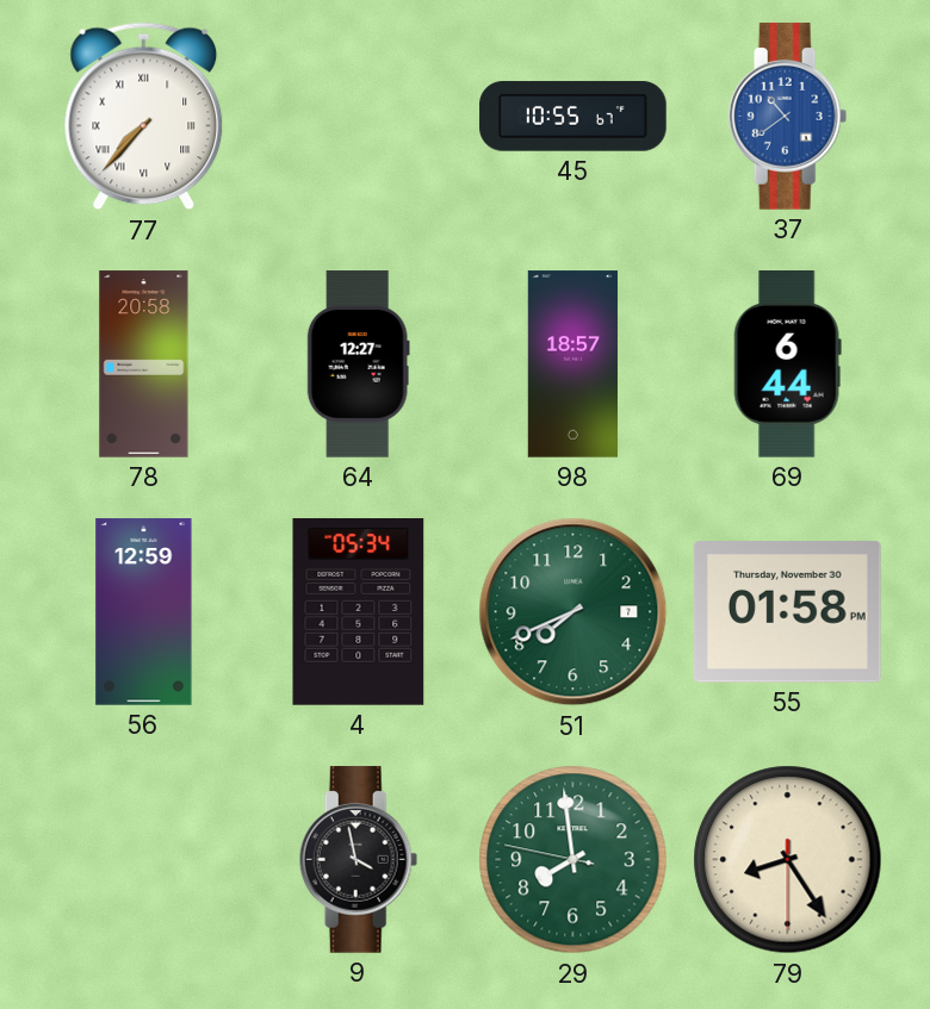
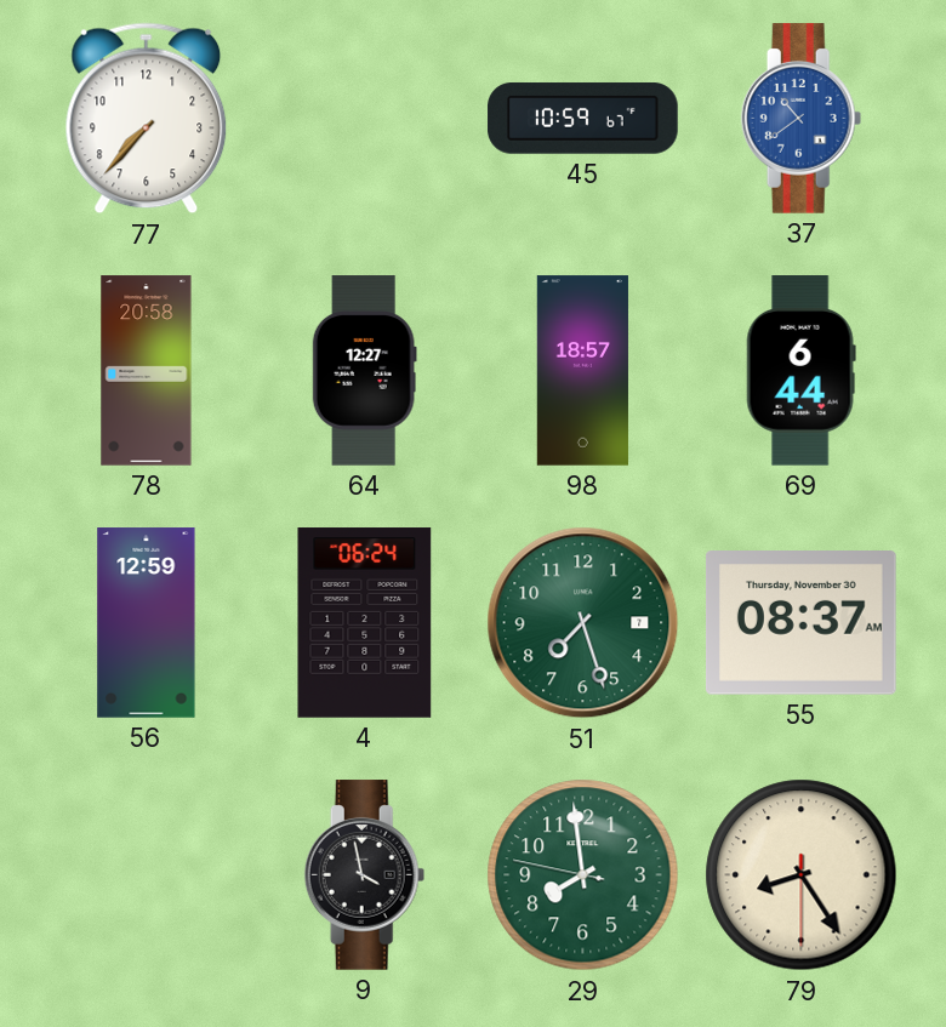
77 numerals: Roman -> Arabic
45: 10:55 -> 10:59
4: 05:34 -> 06:24
51: 7:41 -> 7:27
55: 01:58 -> 08:37
